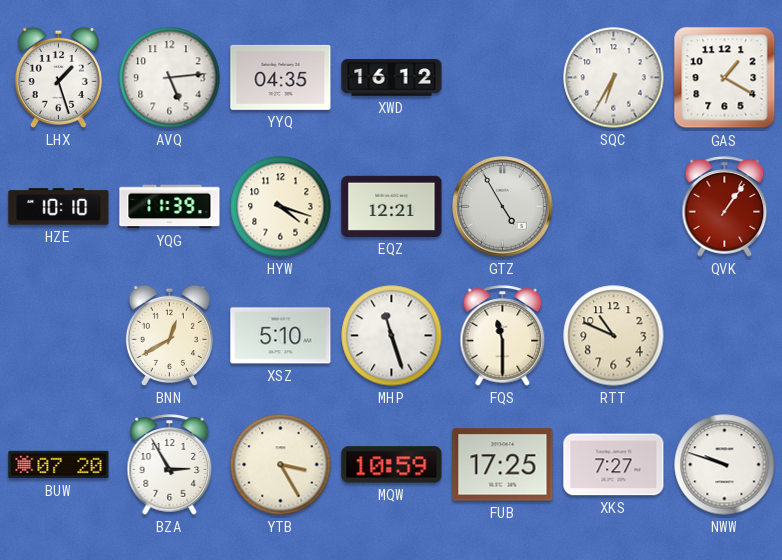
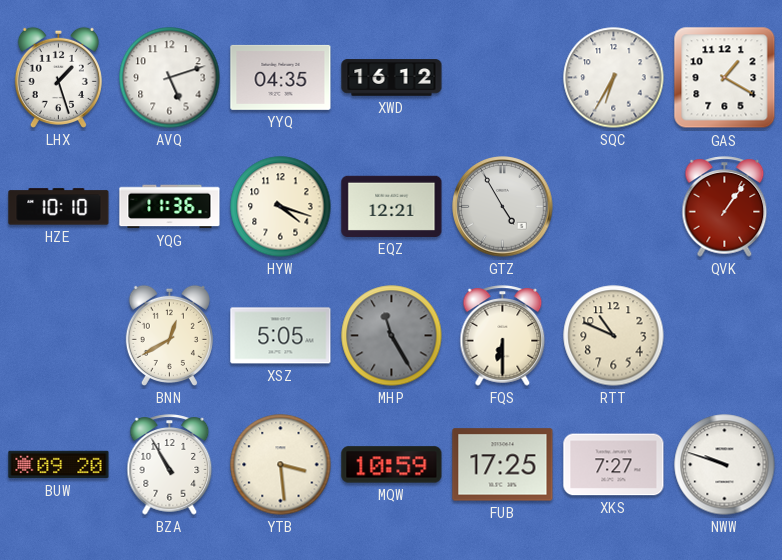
AVQ: 5:14 -> 5:12
YQG: 11:39 -> 11:36
XSZ: 5:10 -> 5:05
MHP: 11:27 -> 11:25
MHP dial: white -> grey
FQS: 11:30 -> 6:30
BUW: 07:20 -> 09:20
BZA: 2:55 -> 10:55
YTB: 3:25 -> 3:29
